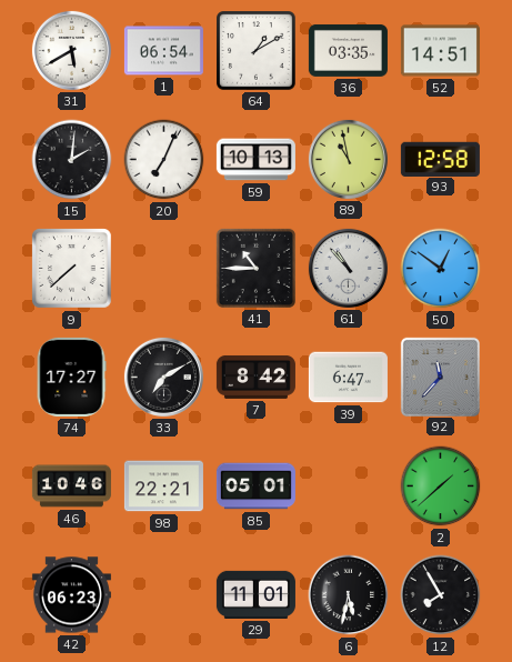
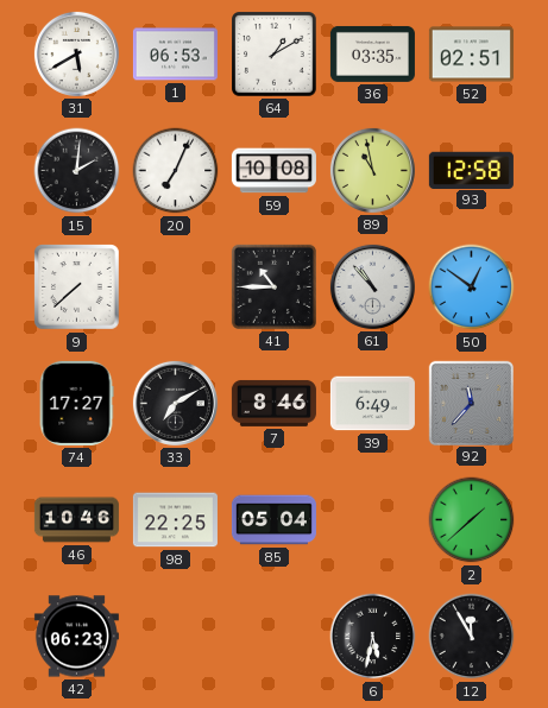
1: 06:54 -> 06:53
52: 14:51 -> 02:51
59: 10:13 -> 10:08
7: 8:42 -> 8:46
39: 6:47 -> 6:49
98: 22:21 -> 22:25
85: 05:01 -> 05:04
29: 11:01 -> none
12: 7:55 -> 11:55
